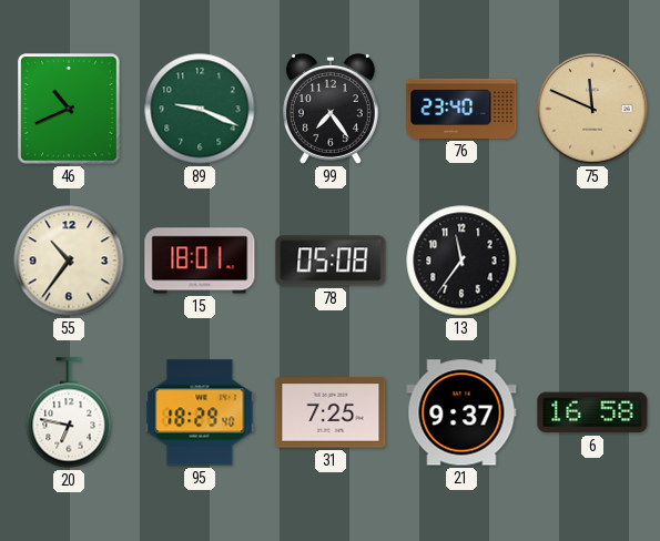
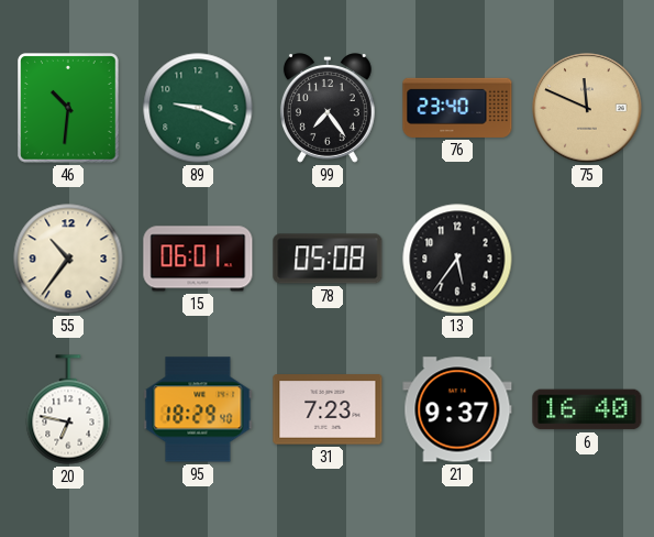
46: 10:41 -> 10:31
15: 18:01 -> 06:01
13: 11:36 -> 5:36
31: 7:25 -> 7:23
6: 16:58 -> 16:40
